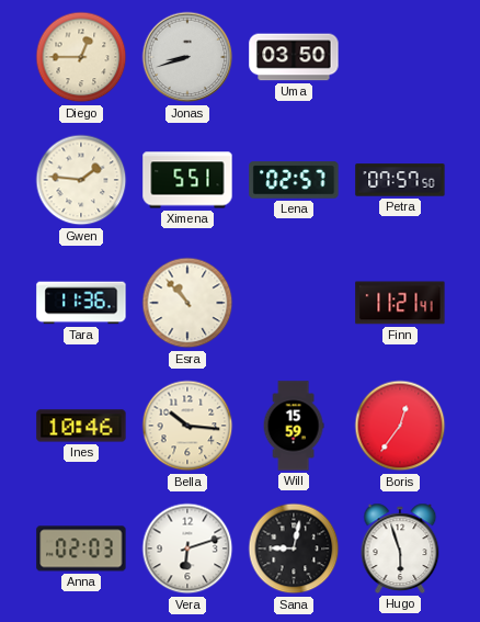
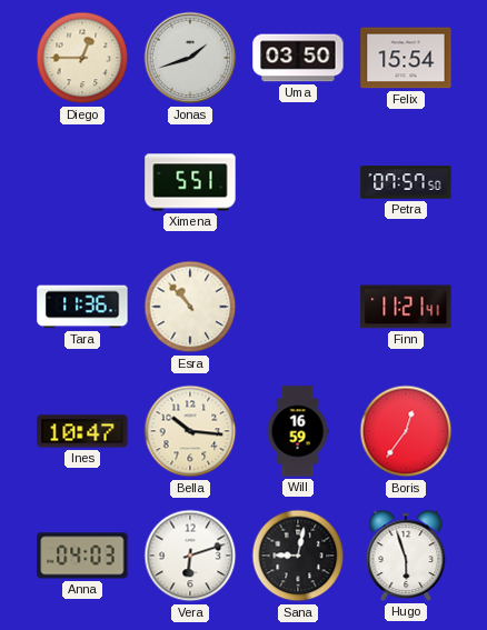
Jonas: 8:42 -> 1:42
Felix: none -> 15:54
Gwen: 1:46 -> none
Lena: 02:57 -> none
Ines: 10:46 -> 10:47
Will: 15:59 -> 16:59
Anna: 02:03 -> 04:03
